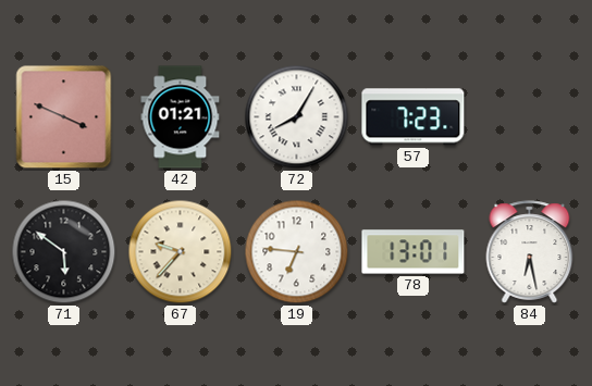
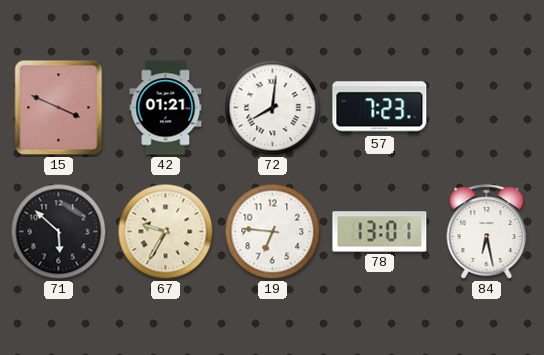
72: 8:05 -> 8:01
71: 5:51 -> 5:52
67: 9:37 -> 9:35
